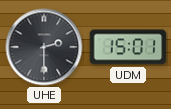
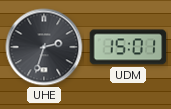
UHE: 2:30 -> 2:33
